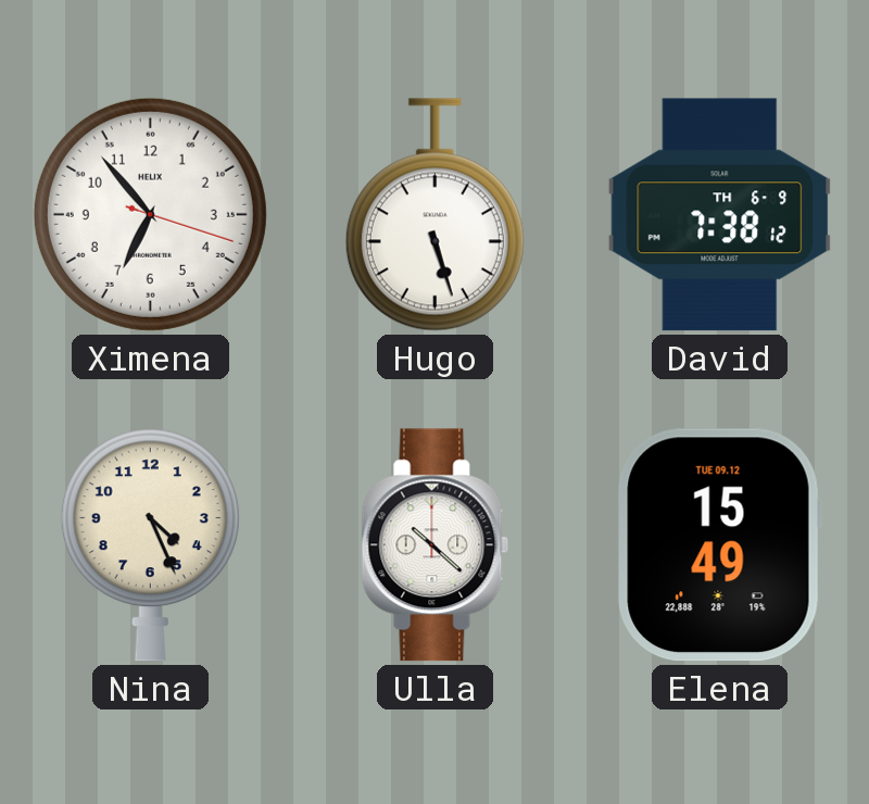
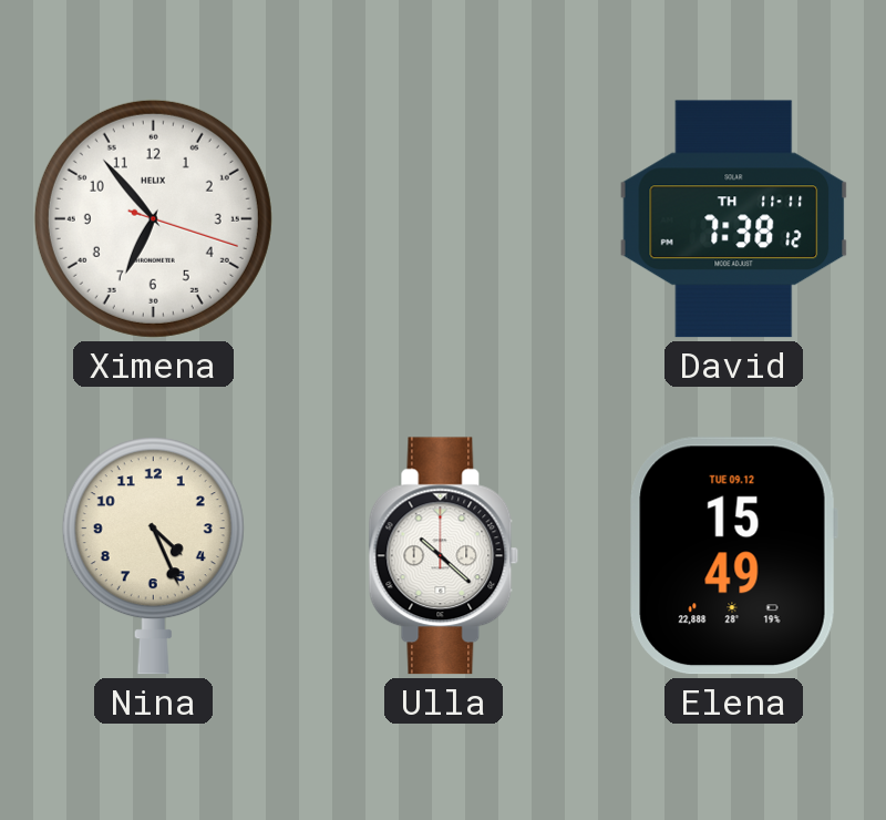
Hugo: 5:27 -> none
David date: TH 6-9 -> TH 11-11
